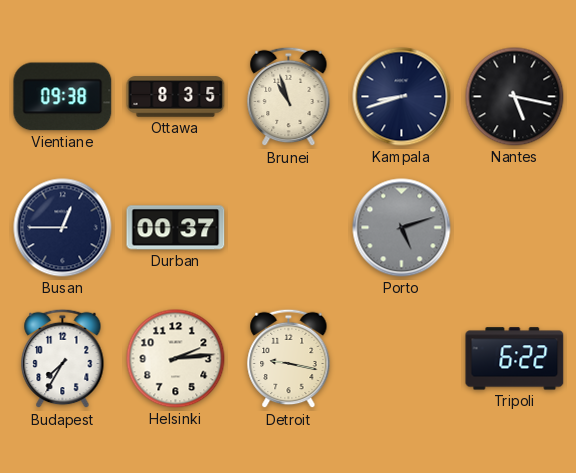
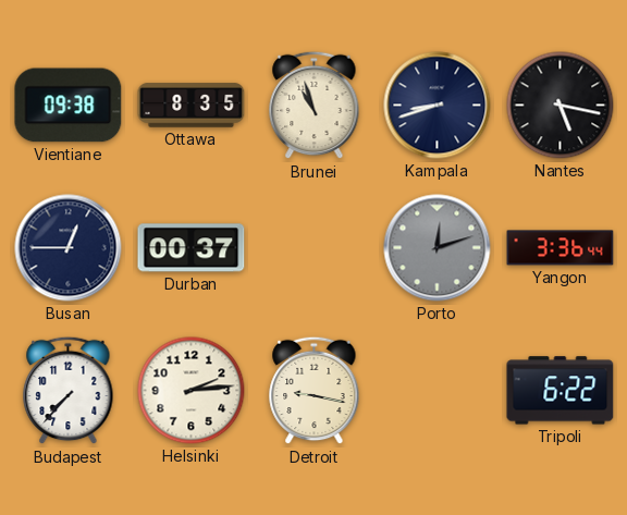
Porto: 5:12 -> 12:12
Yangon: none -> 3:36
Budapest: 7:35 -> 7:37
